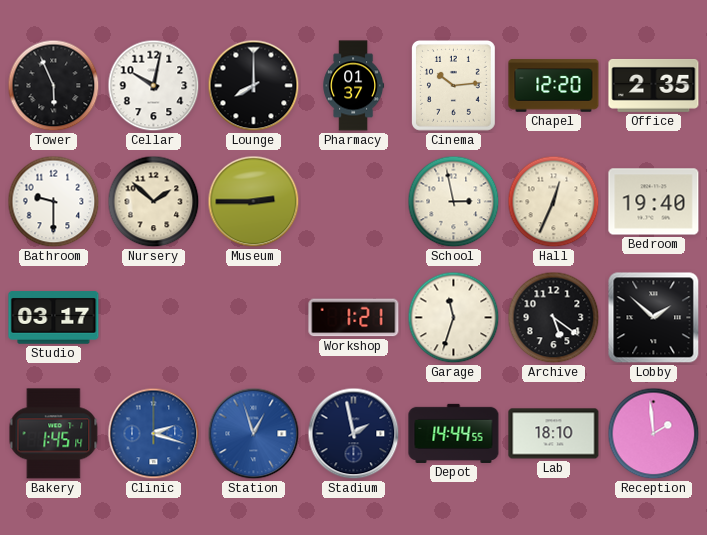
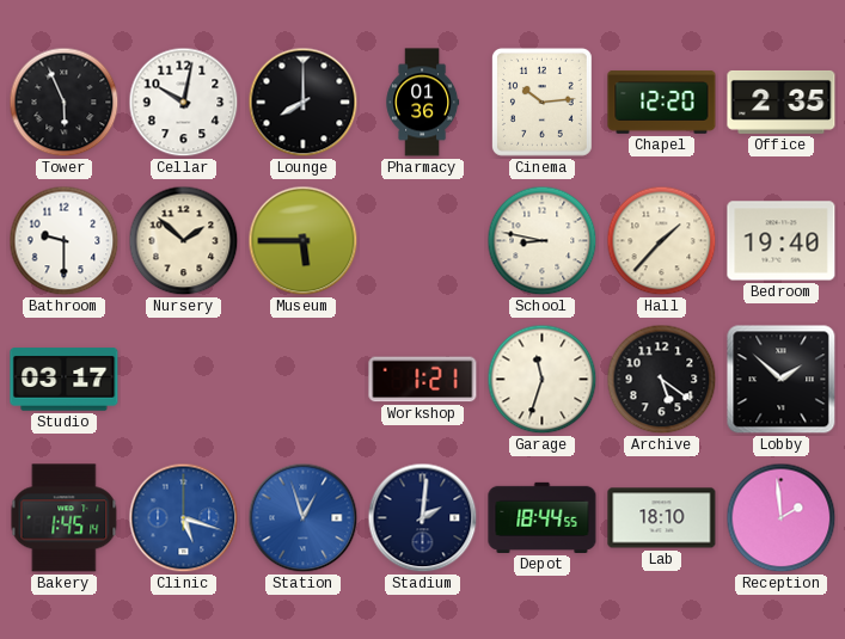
Pharmacy: 01:37 -> 01:36
Museum: 2:45 -> 5:45
School: 2:58 -> 8:47
Hall: 12:34 -> 1:37
Clinic: 2:18 -> 5:18
Stadium: 1:58 -> 2:01
Depot: 14:44 -> 18:44
